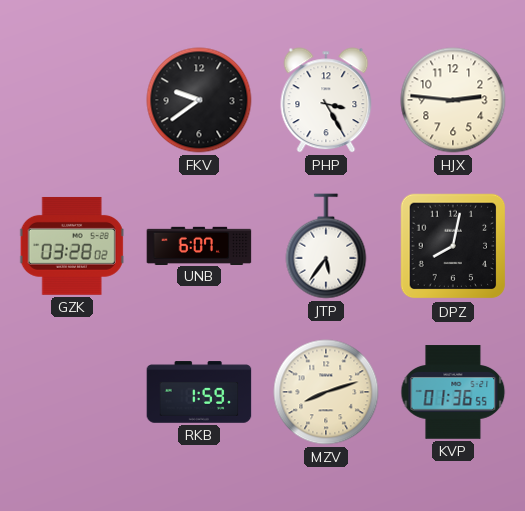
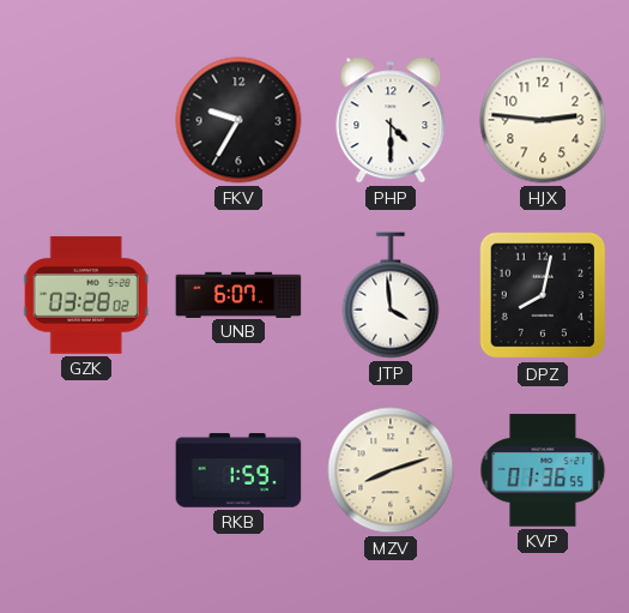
FKV: 9:39 -> 9:35
PHP: 3:25 -> 4:30
JTP: 5:36 -> 3:59
